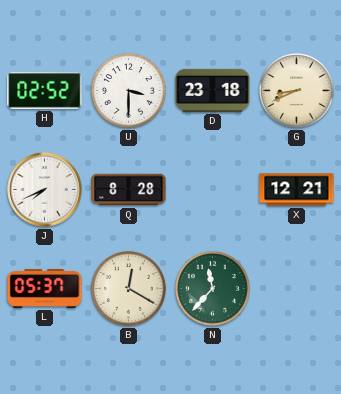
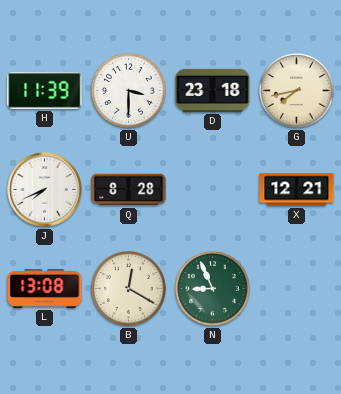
H: 02:52 -> 11:39
G: 8:41 -> 7:43
L: 05:37 -> 13:08
N: 11:37 -> 8:56
